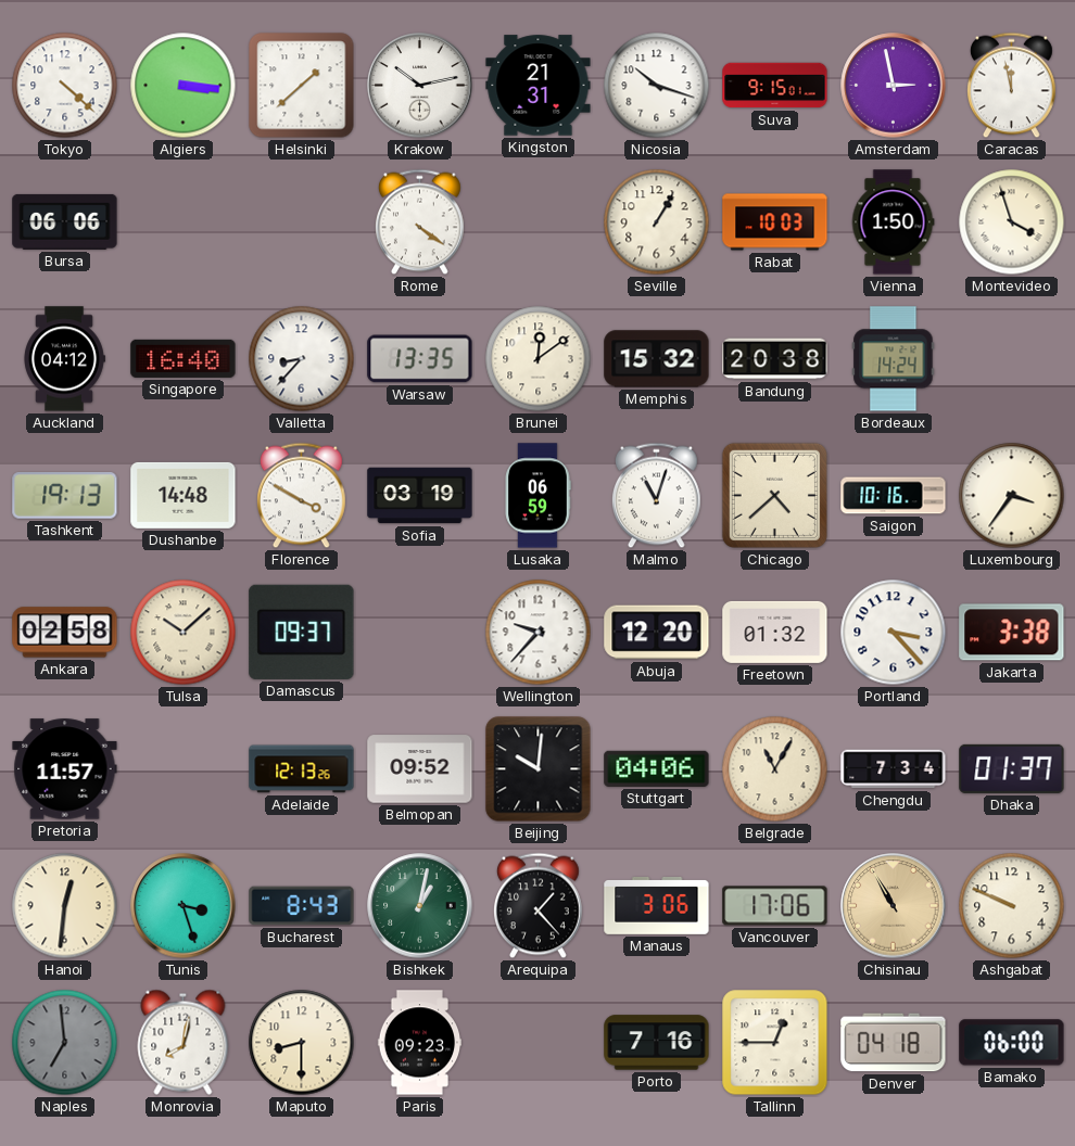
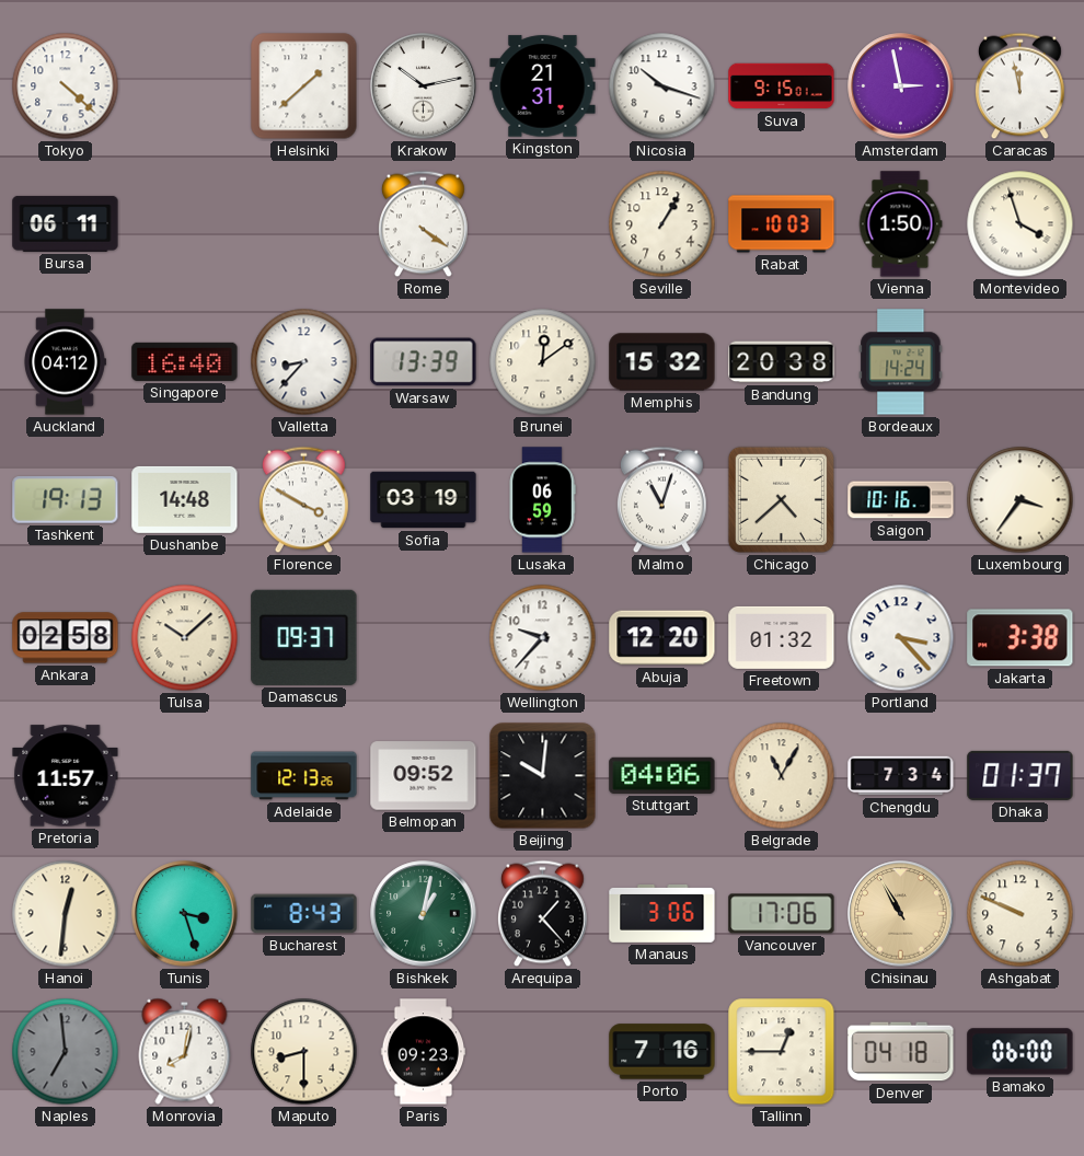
Algiers: 3:16 -> none
Bursa: 06:06 -> 06:11
Warsaw: 13:35 -> 13:39
